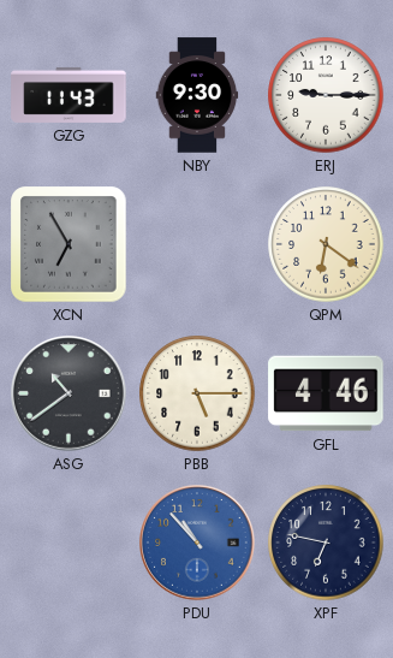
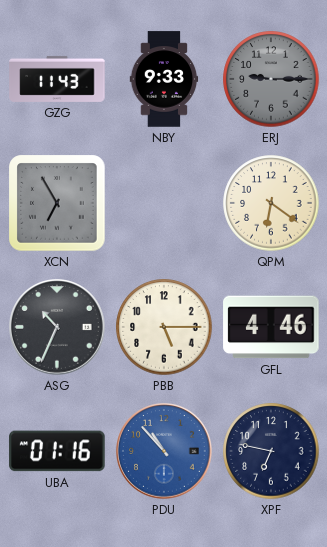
NBY: 9:30 -> 9:33
ERJ dial: white -> grey
ASG: 10:39 -> 10:34
UBA: none -> 01:16
